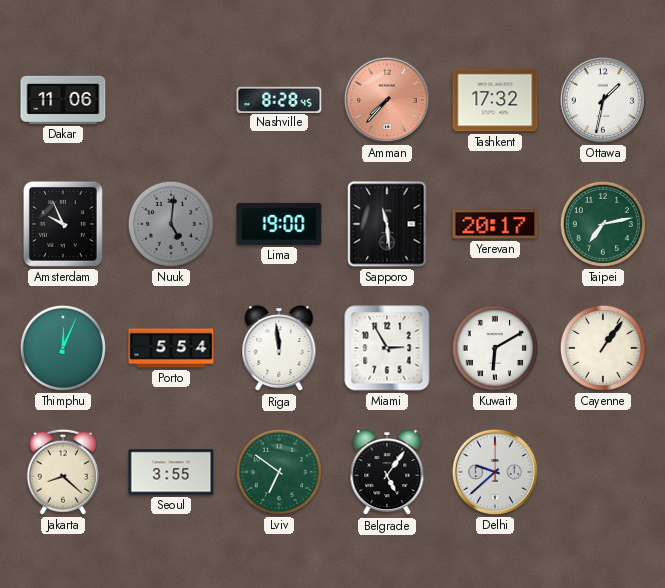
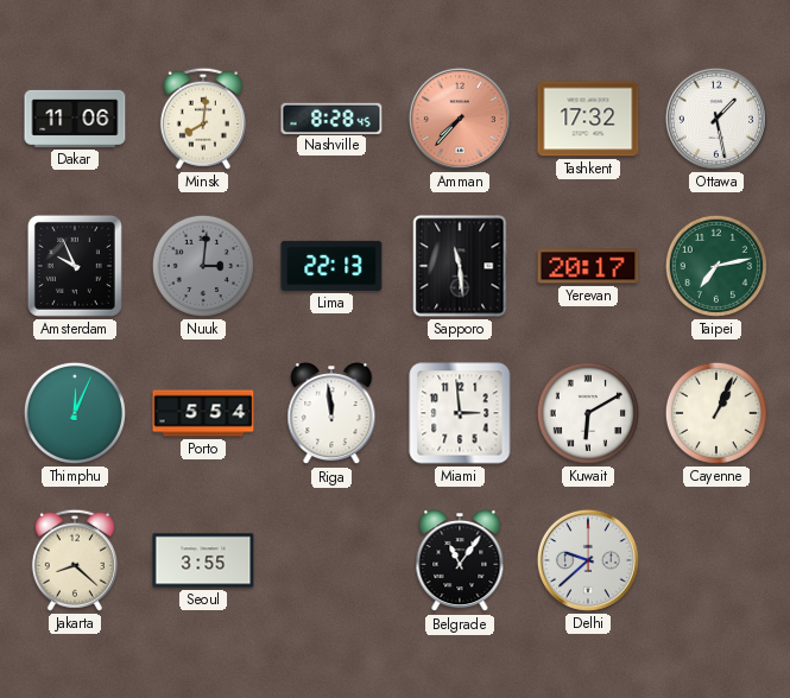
Minsk: none -> 8:01
Ottawa: 1:32 -> 1:28
Nuuk: 5:01 -> 3:01
Lima: 19:00 -> 22:13
Miami: 2:55 -> 2:59
Cayenne: 1:06 -> 1:04
Lviv: 6:51 -> none
Belgrade: 5:06 -> 11:06
